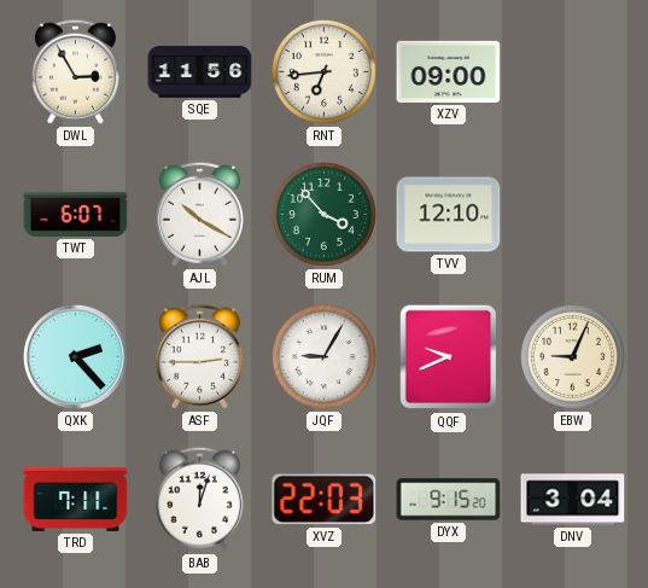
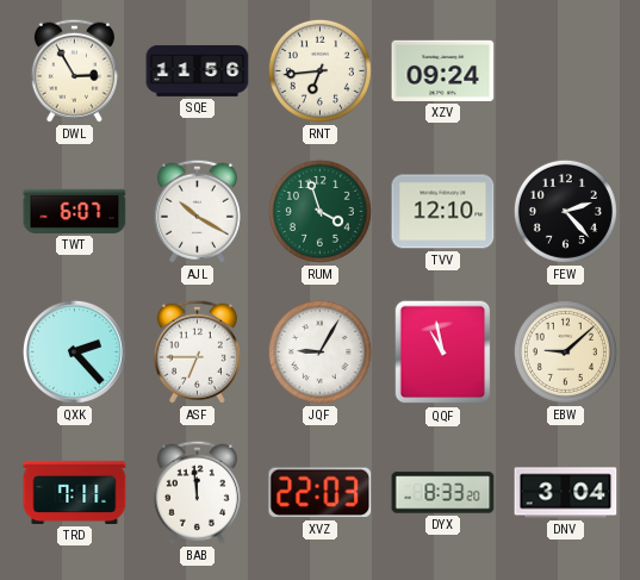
XZV: 09:00 -> 09:24
RUM: 3:53 -> 3:57
FEW: none -> 2:23
ASF: 2:45 -> 6:45
QQF: 9:41 -> 10:58
EBW: 9:04 -> 9:08
BAB: 12:03 -> 11:59
DYX: 9:15 -> 8:33
